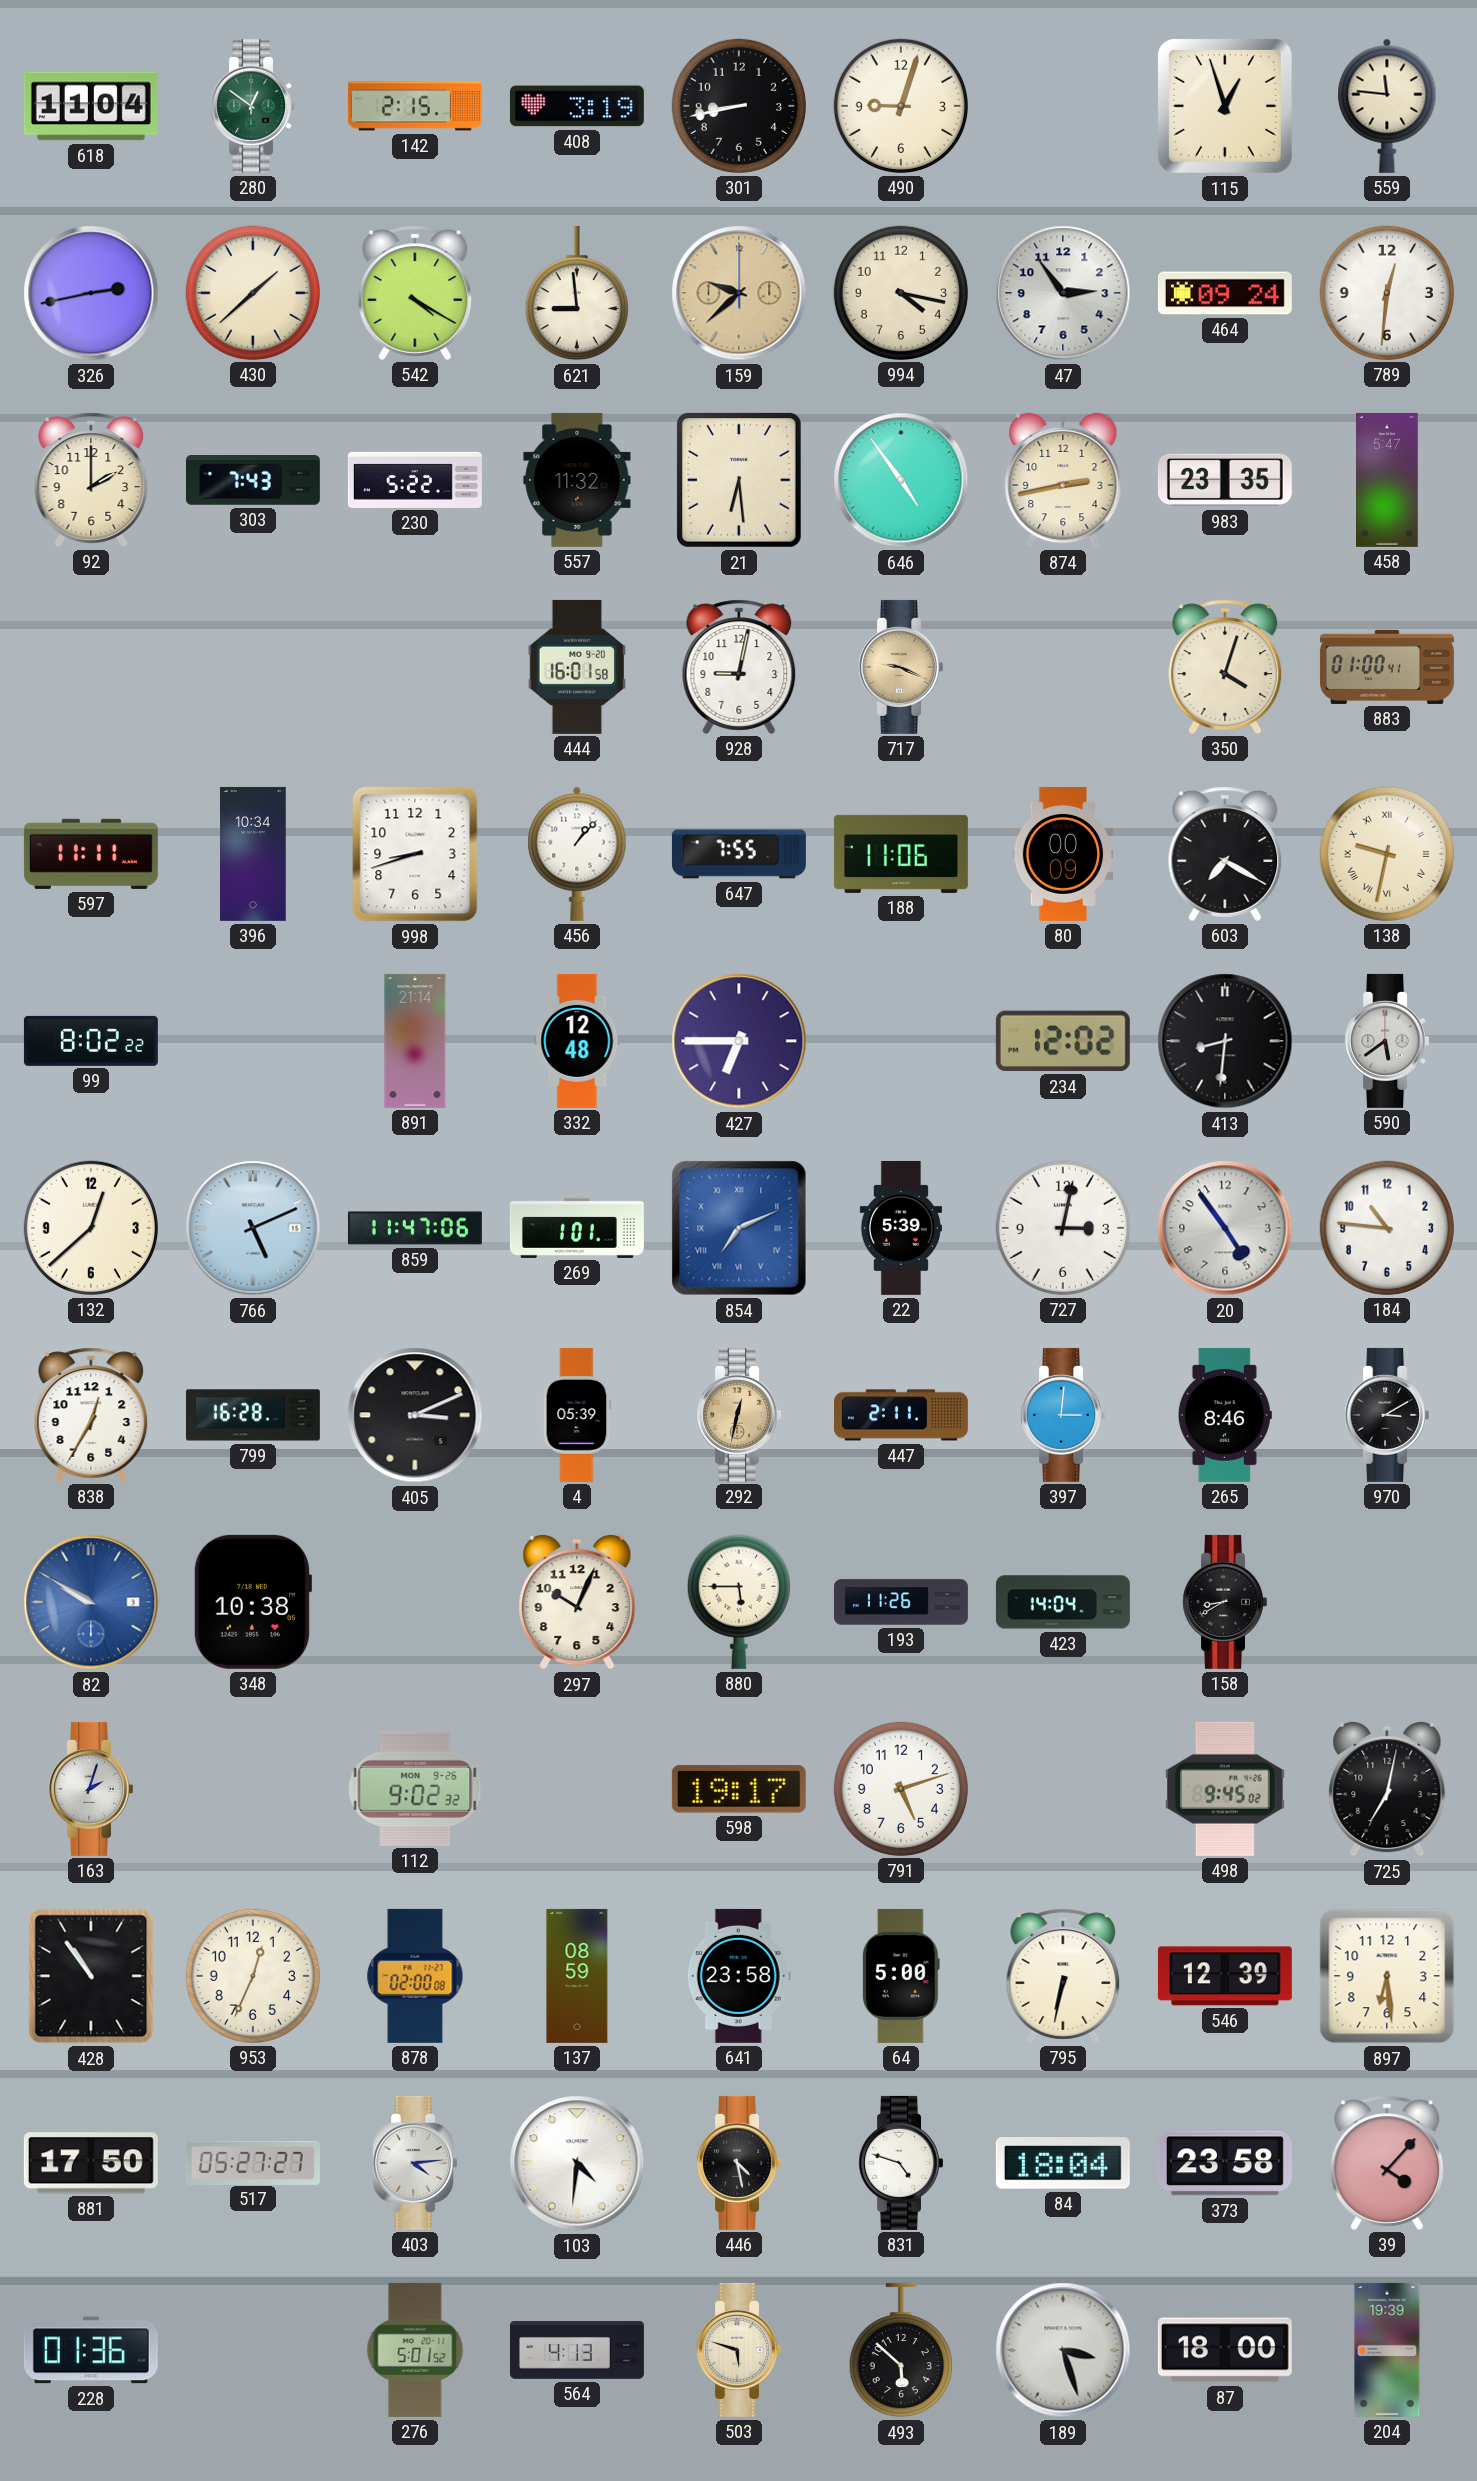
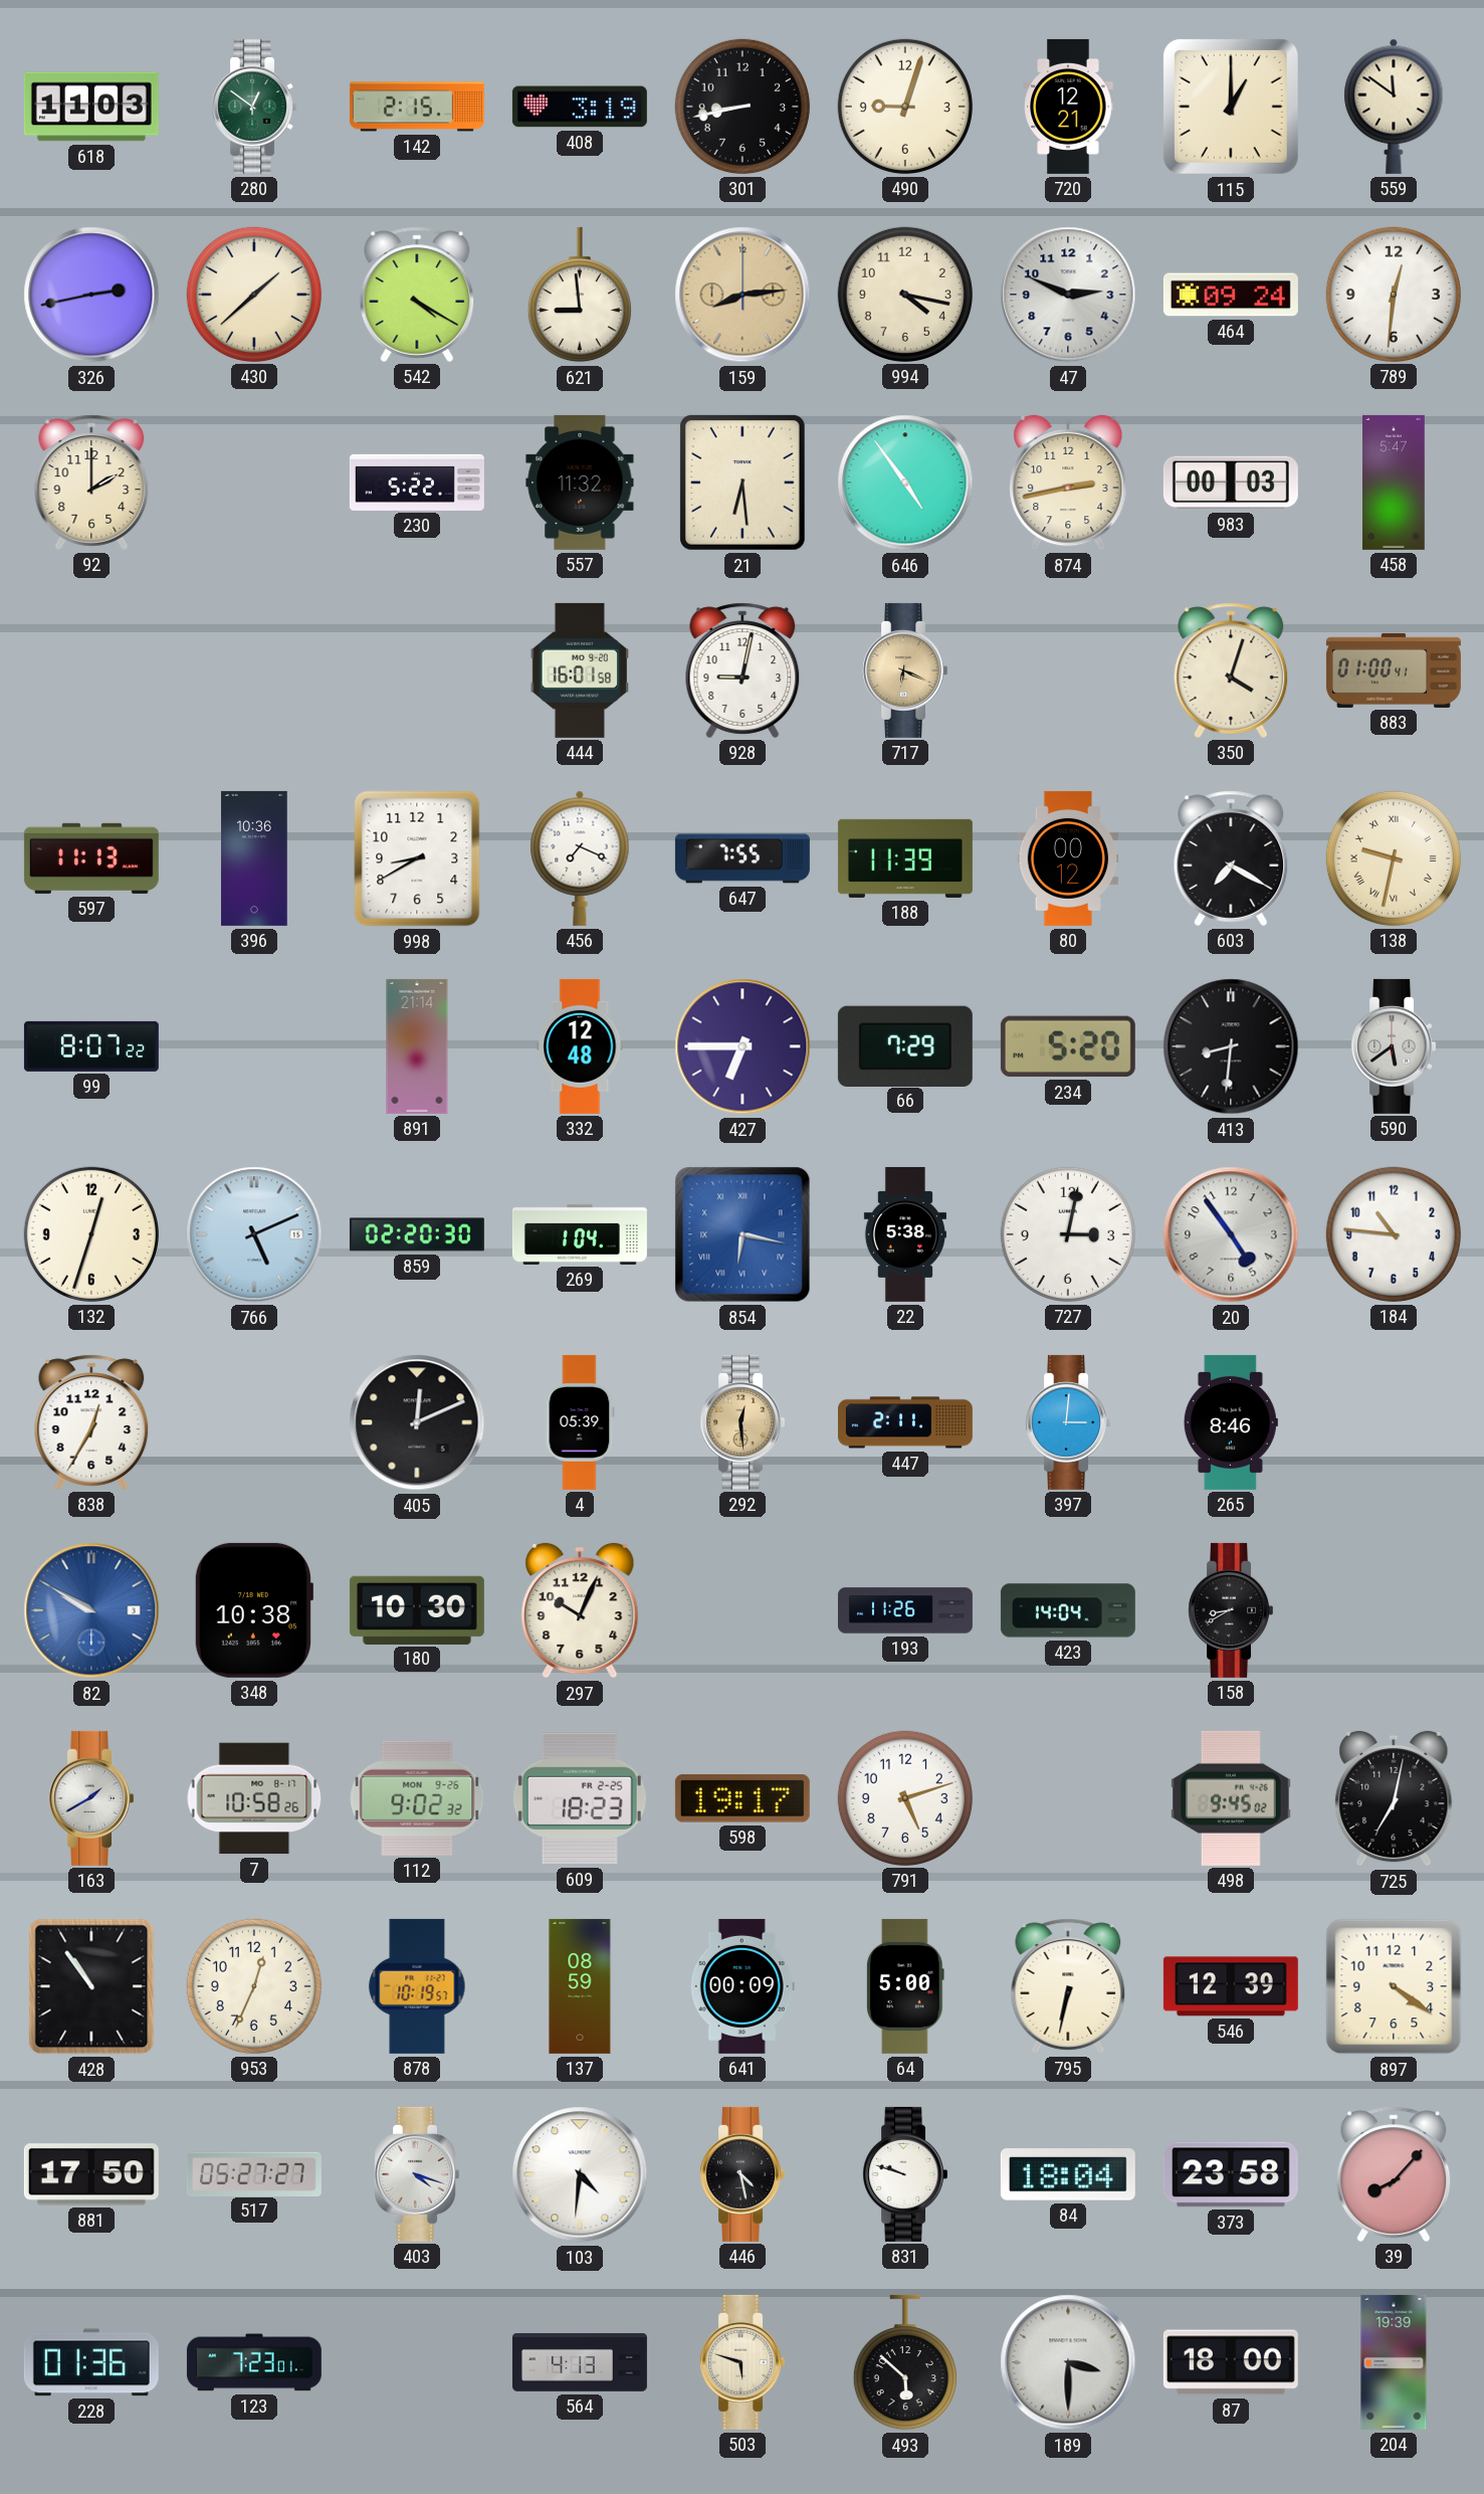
618: 11:04 -> 11:03
720: none -> 12:21
115: 12:57 -> 1:00
559: 11:46 -> 11:51
159: 9:38 -> 8:14
47: 2:54 -> 2:49
303: 7:43 -> none
983: 23:35 -> 00:03
717: 9:19 -> 6:19
597: 11:11 -> 11:13
396: 10:34 -> 10:36
998: 8:42 -> 8:40
456: 1:07 -> 7:19
188: 11:06 -> 11:39
80: 00:09 -> 00:12
99: 8:02 -> 8:07
66: none -> 7:29
234: 12:02 -> 5:20
132: 12:38 -> 12:33
859: 11:47 -> 02:20
269: 1:01 -> 1:04
854: 7:11 -> 6:17
22: 5:39 -> 5:38
799: 16:28 -> none
405: 3:11 -> 12:11
292: 12:32 -> 12:29
970: 3:10 -> none
180: none -> 10:30
880: 5:45 -> none
163: 2:03 -> 1:40
7: none -> 10:58
609: none -> 18:23
878: 02:00 -> 10:19
641: 23:58 -> 00:09
897: 6:29 -> 4:21
403: 4:14 -> 4:18
831: 4:48 -> 9:48
39: 4:07 -> 8:07
123: none -> 7:23
276: 5:01 -> none
189: 3:27 -> 3:30
